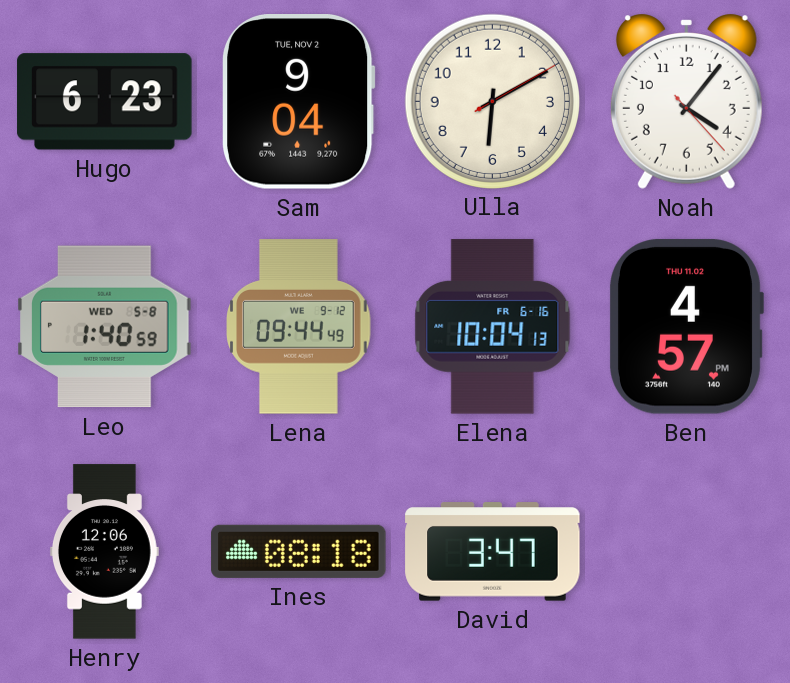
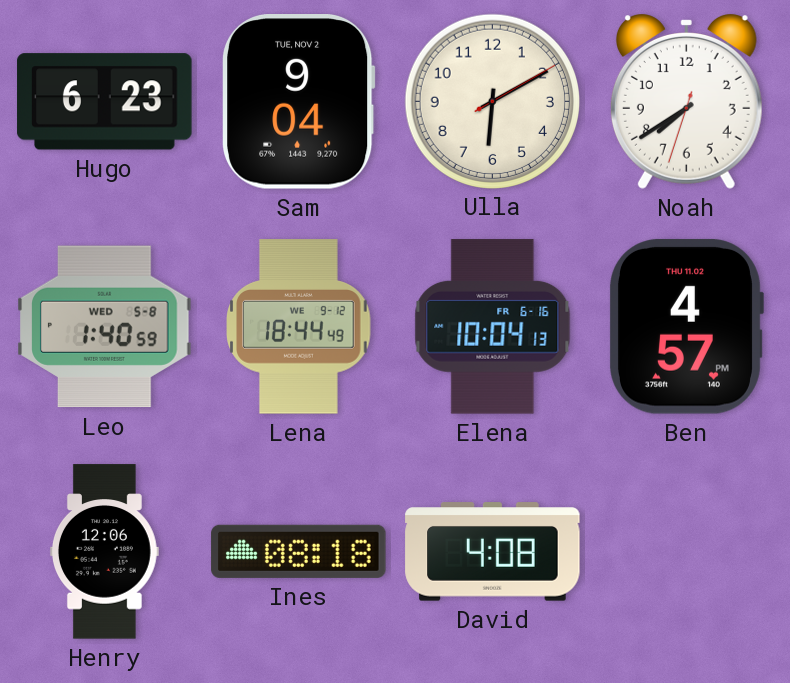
Noah: 4:06 -> 7:39
Lena: 09:44 -> 18:44
David: 3:47 -> 4:08
